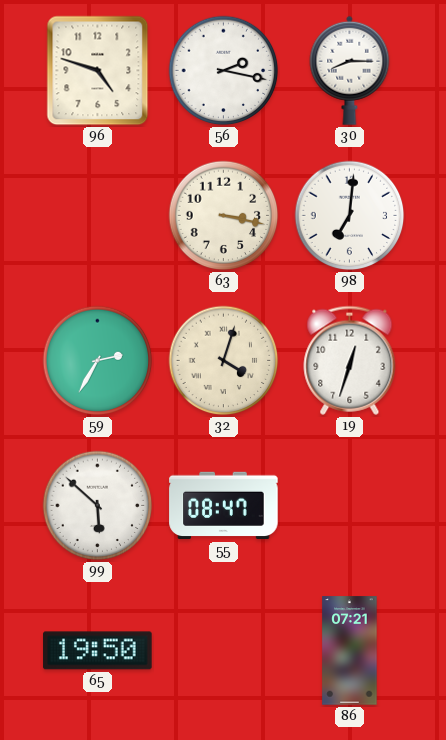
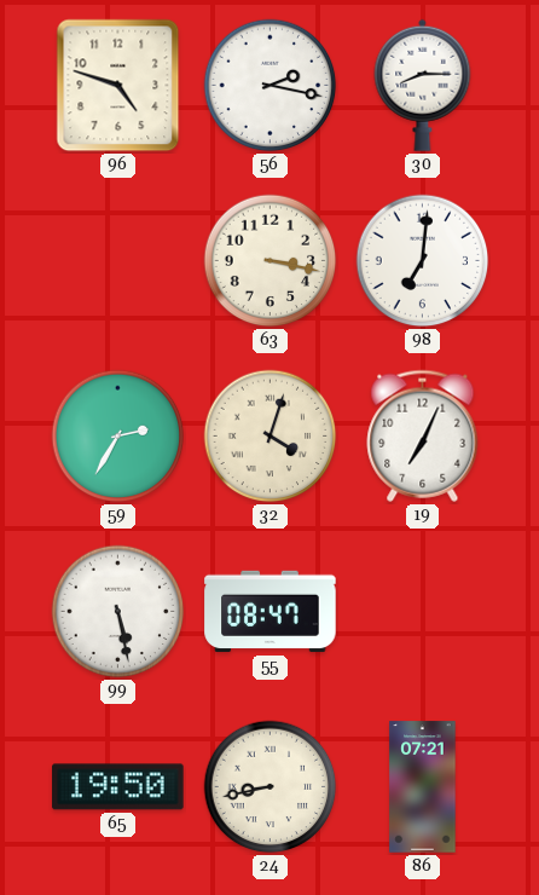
19: 12:33 -> 7:04
99: 5:52 -> 5:28
24: none -> 8:43
